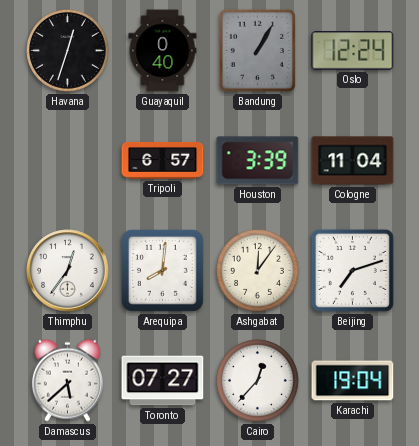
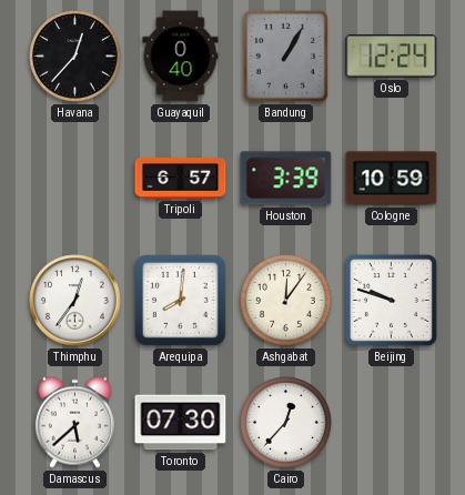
Havana: 12:33 -> 12:37
Cologne: 11:04 -> 10:59
Beijing: 7:12 -> 9:48
Toronto: 07:27 -> 07:30
Karachi: 19:04 -> none
